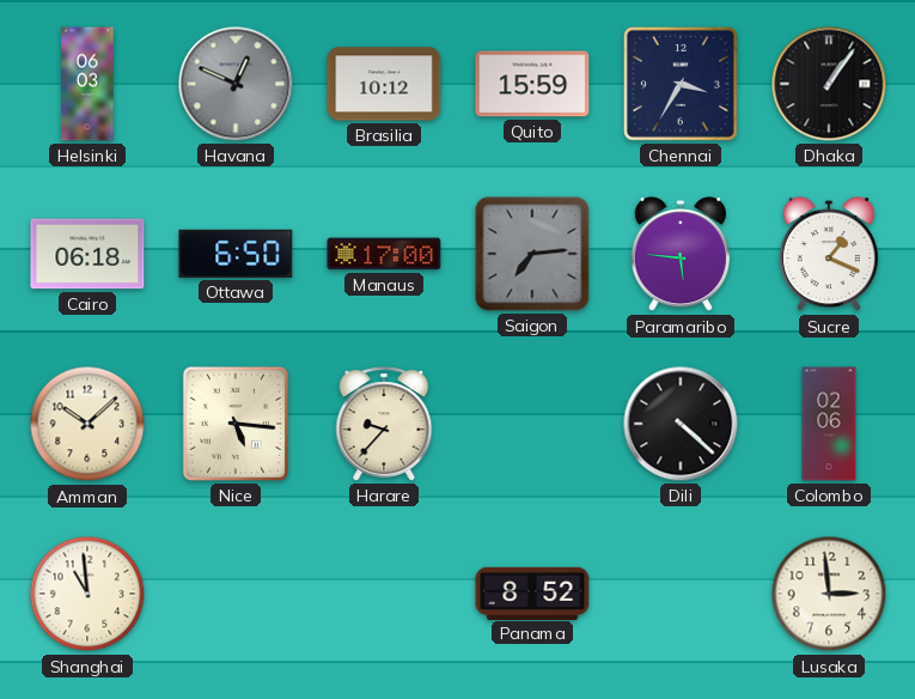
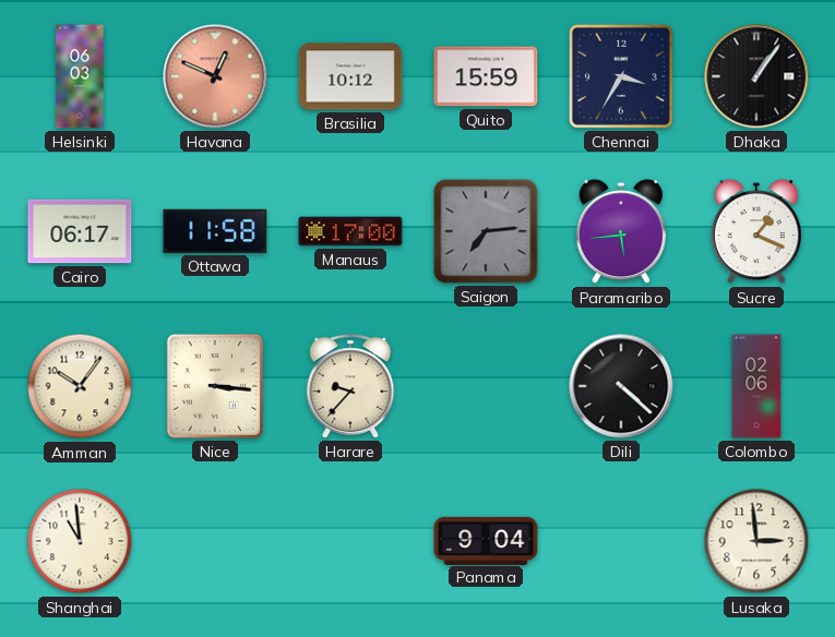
Havana dial: grey -> salmon
Cairo: 06:18 -> 06:17
Ottawa: 6:50 -> 11:58
Paramaribo: 5:46 -> 5:44
Amman: 10:08 -> 10:06
Nice: 5:16 -> 3:16
Panama: 8:52 -> 9:04
